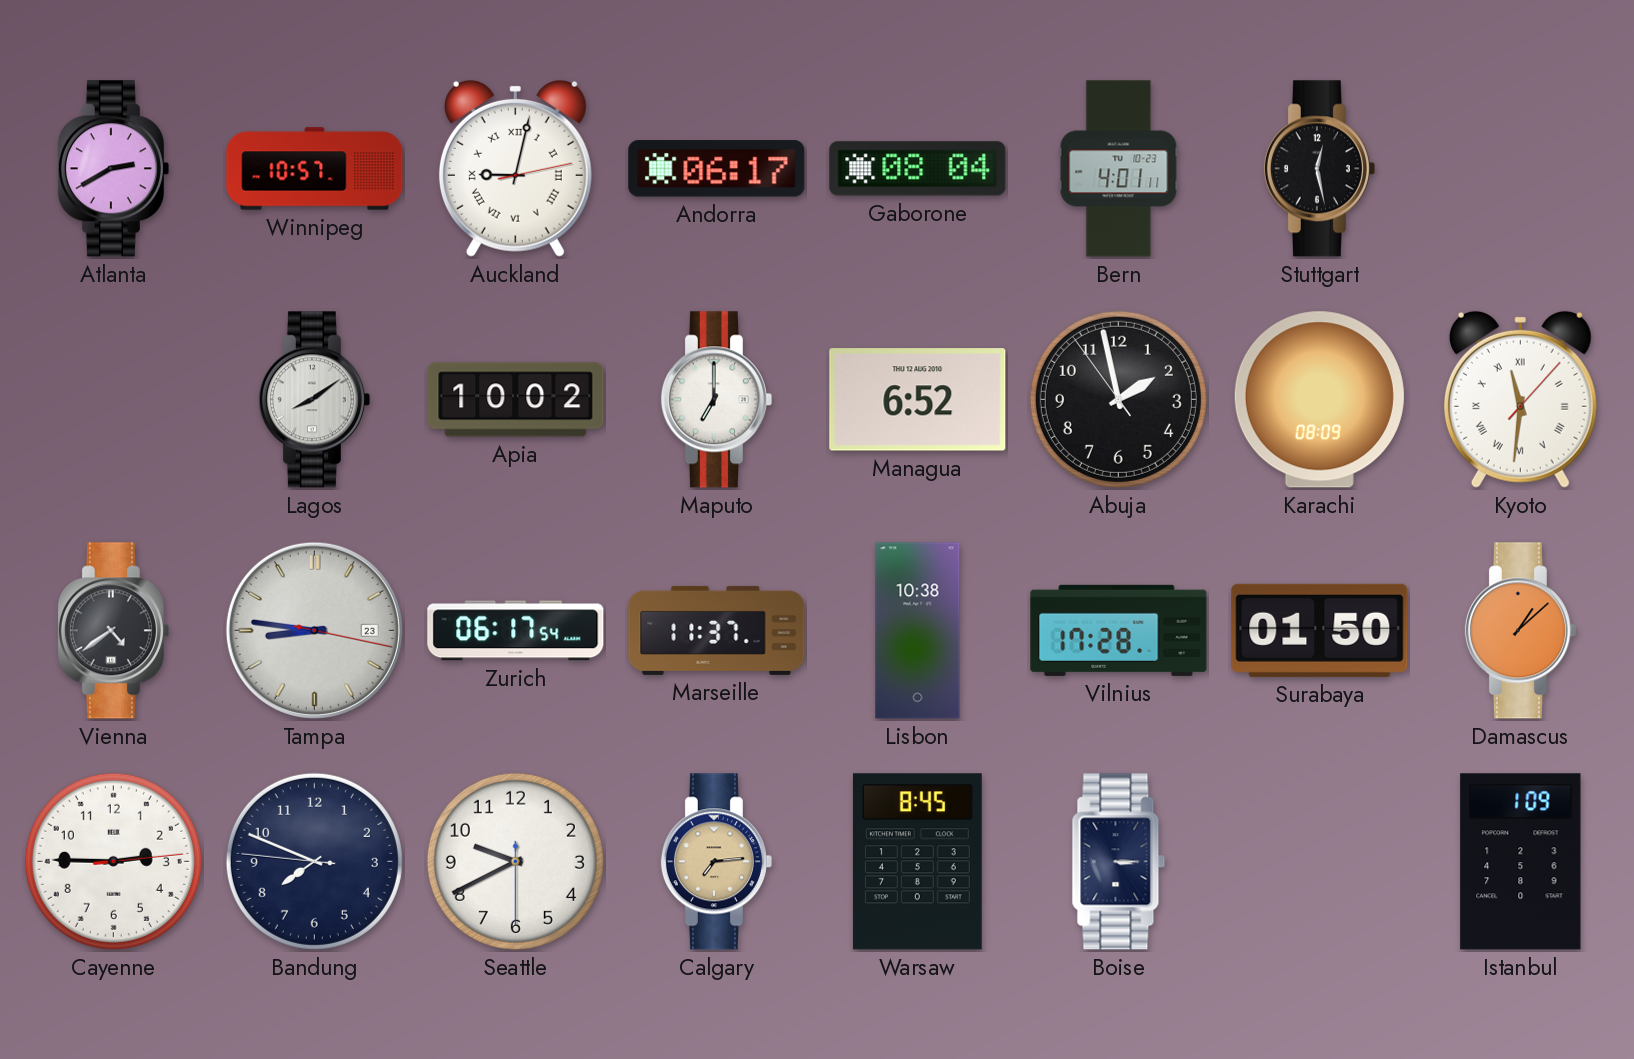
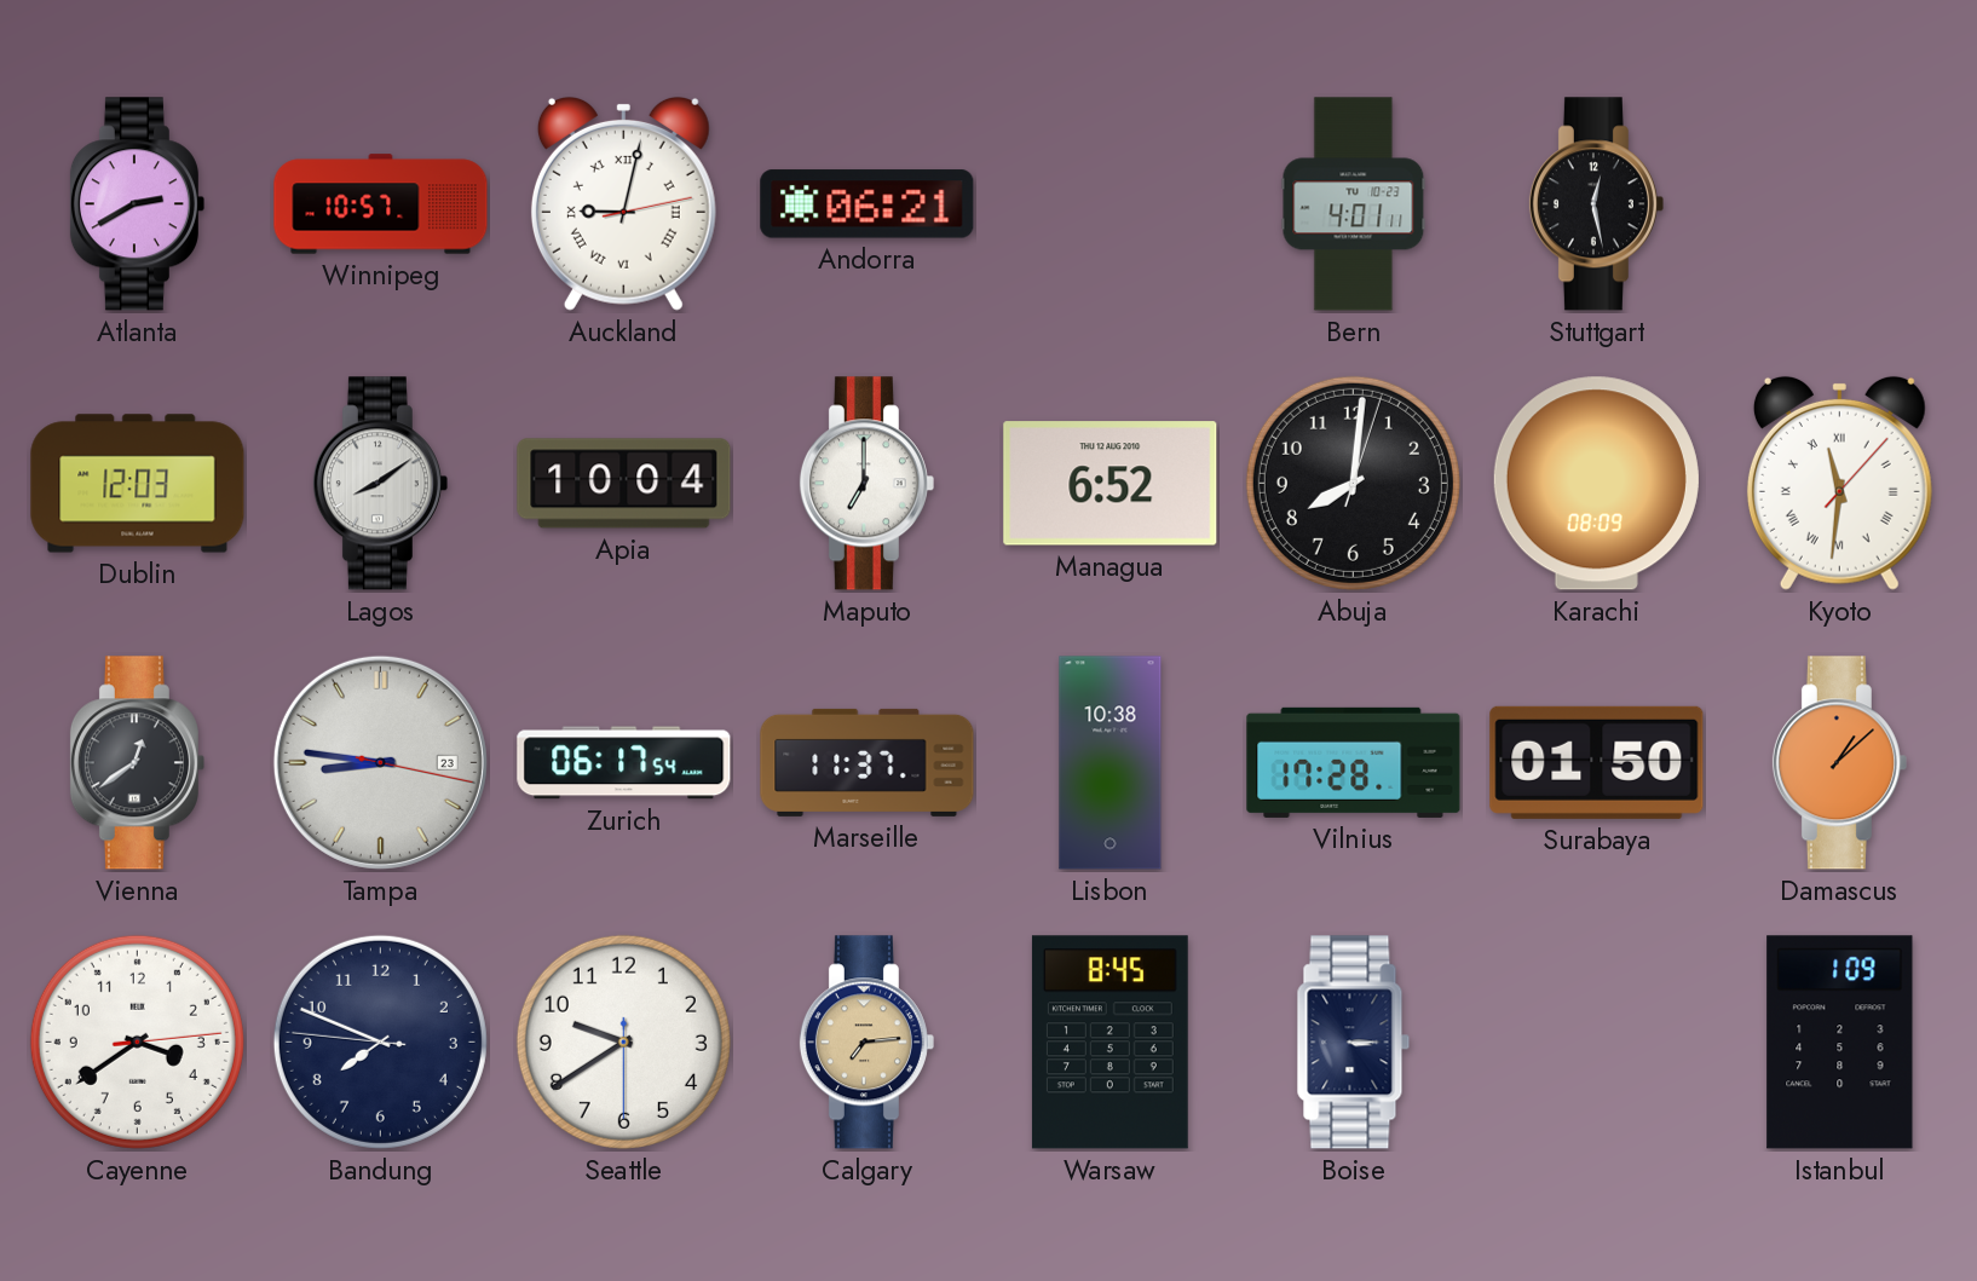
Andorra: 06:17 -> 06:21
Gaborone: 08:04 -> none
Dublin: none -> 12:03
Apia: 10:02 -> 10:04
Abuja: 1:57 -> 8:01
Vienna: 4:39 -> 12:39
Cayenne: 2:45 -> 3:39
Seattle: 9:40 -> 9:39
